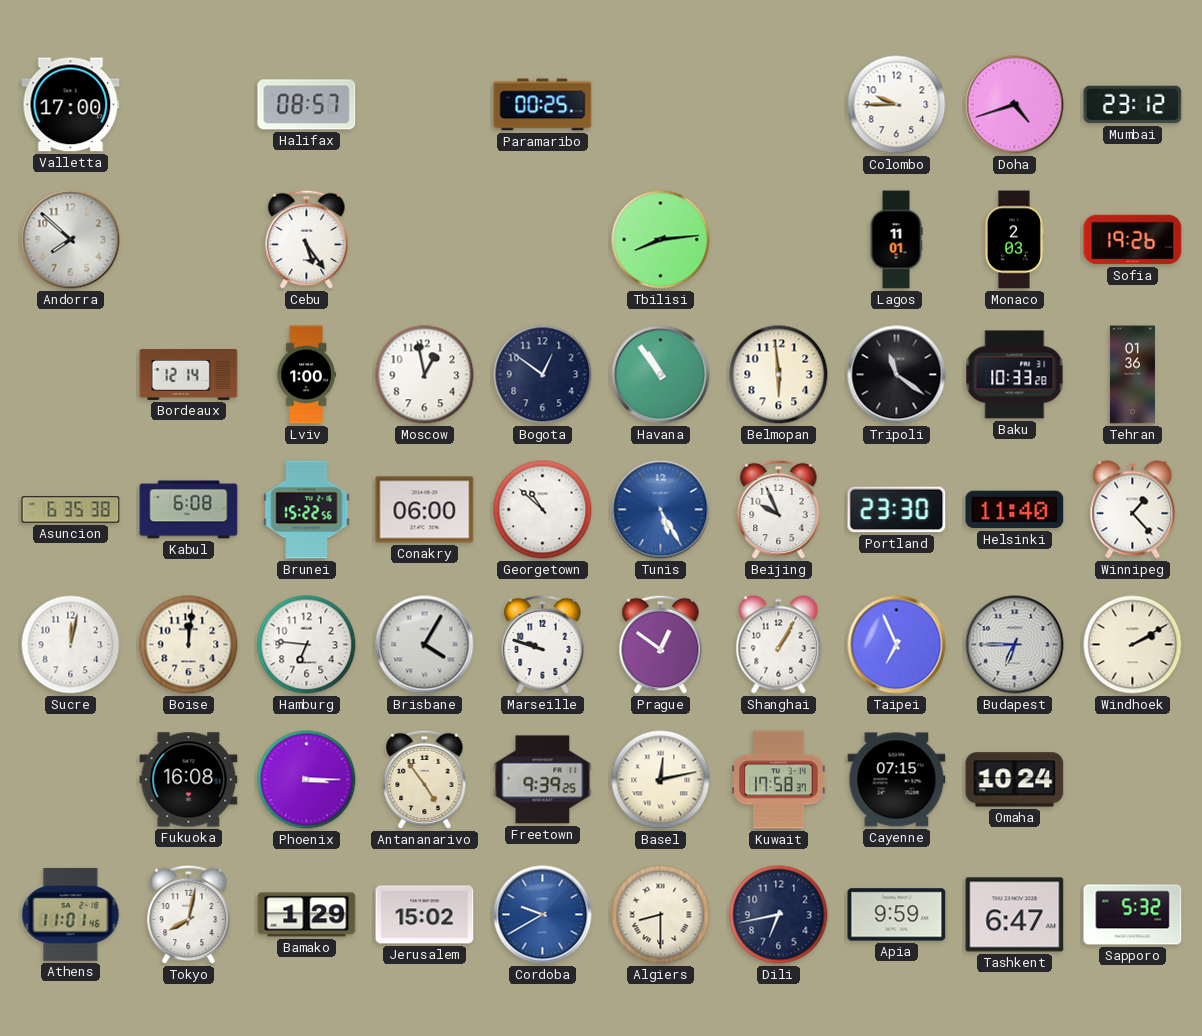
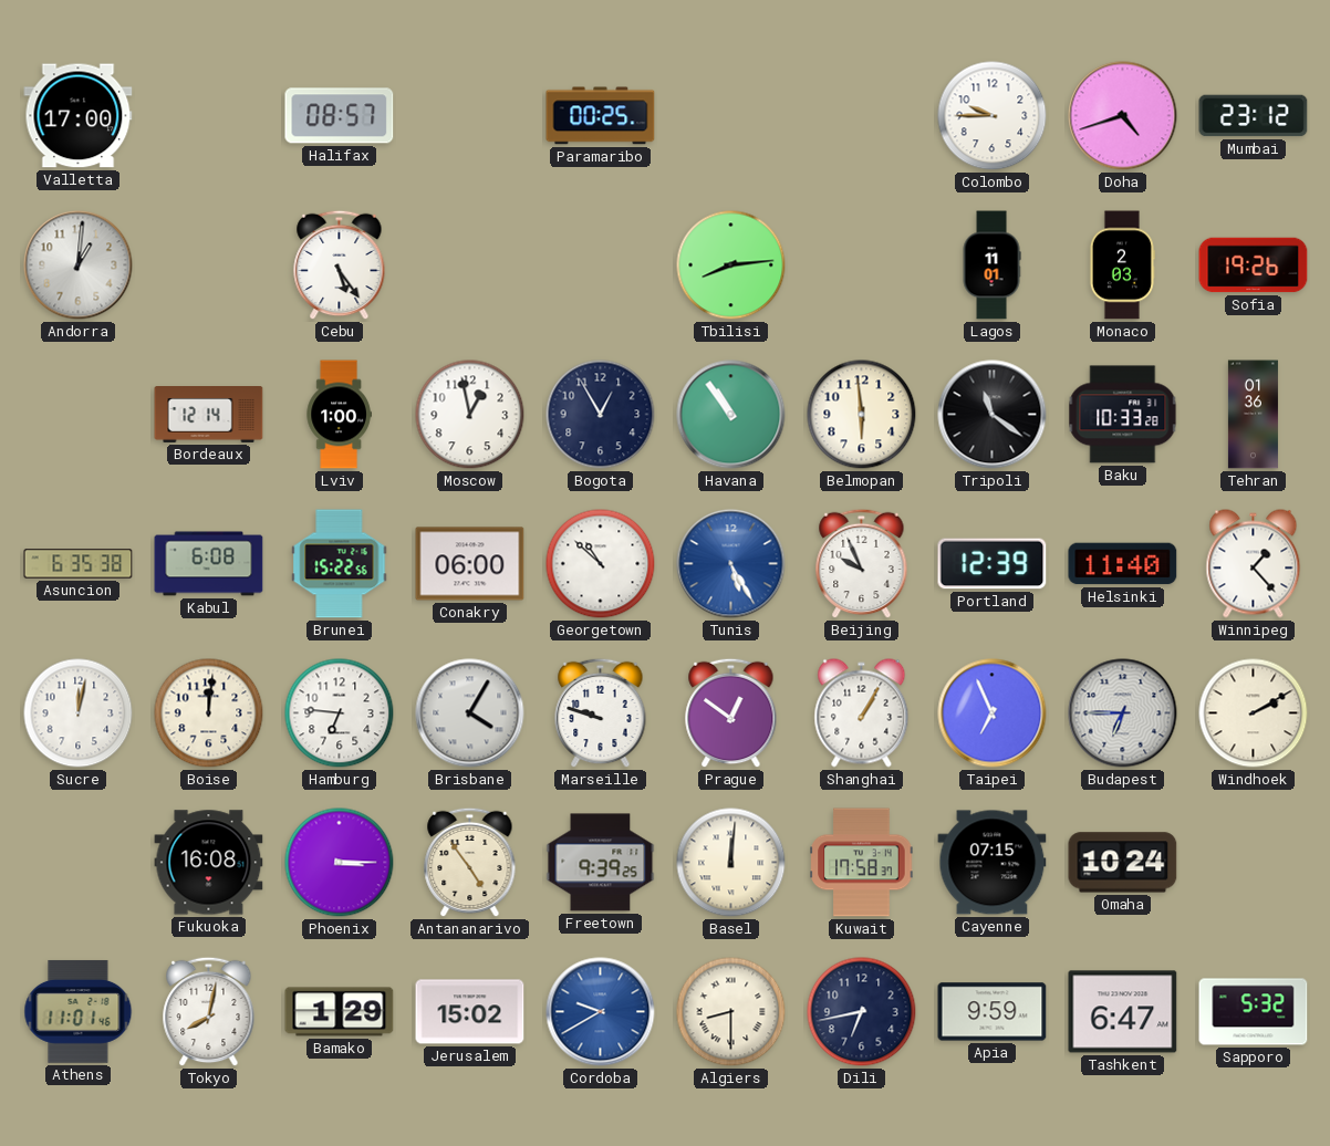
Andorra: 7:52 -> 1:01
Bogota: 12:51 -> 12:55
Portland: 23:30 -> 12:39
Basel: 12:13 -> 12:01
